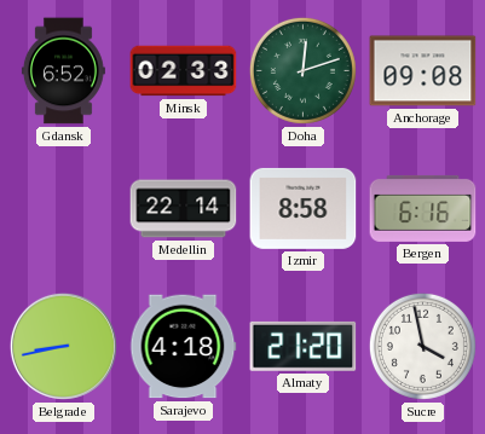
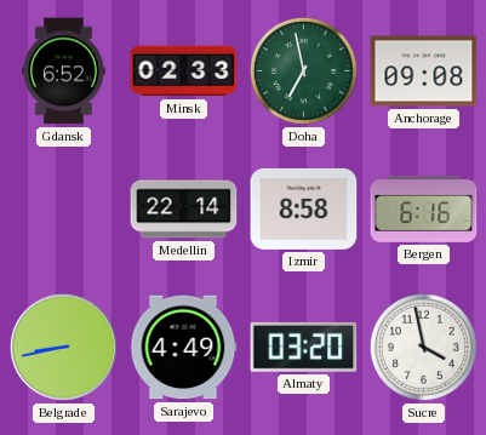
Doha: 12:12 -> 6:58
Sarajevo: 4:18 -> 4:49
Almaty: 21:20 -> 03:20
